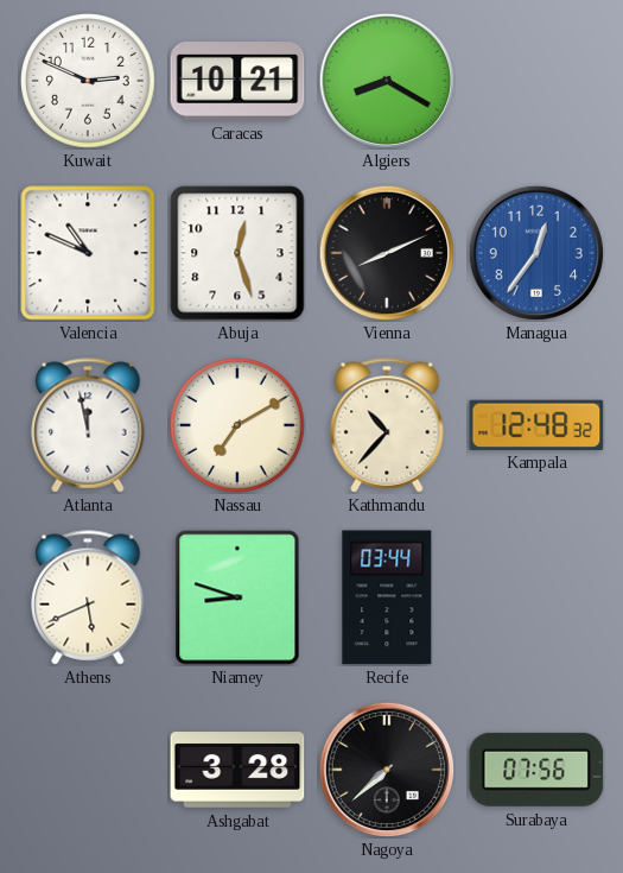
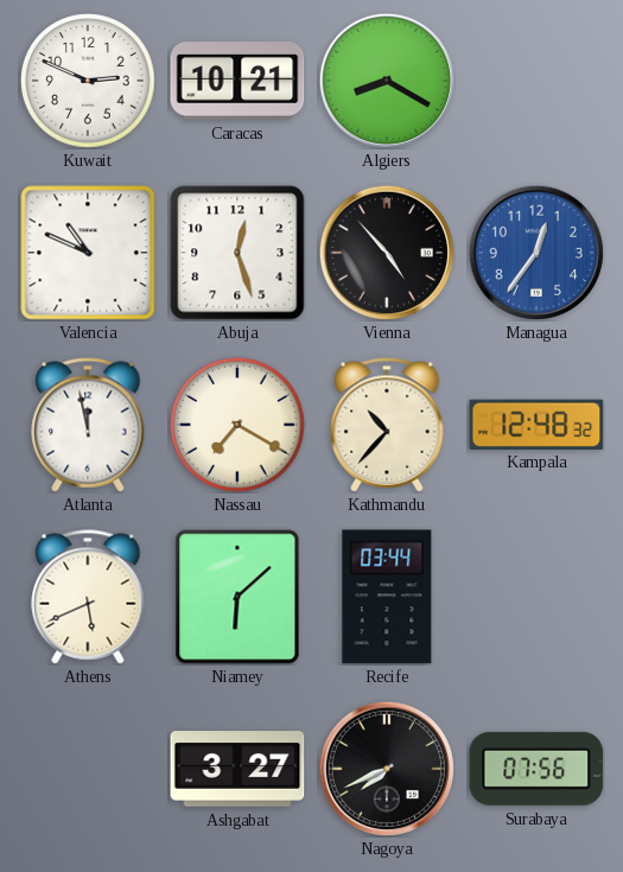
Vienna: 8:11 -> 4:53
Nassau: 7:10 -> 7:20
Niamey: 8:48 -> 6:08
Ashgabat: 3:28 -> 3:27
Nagoya: 7:38 -> 7:41
